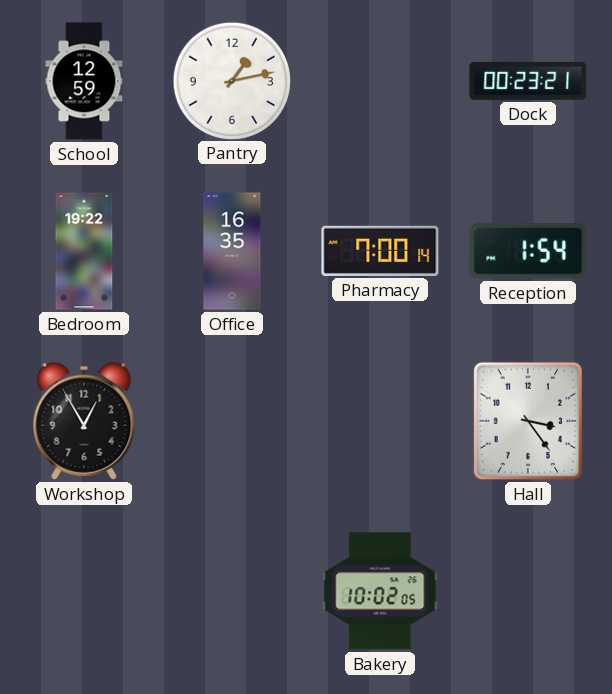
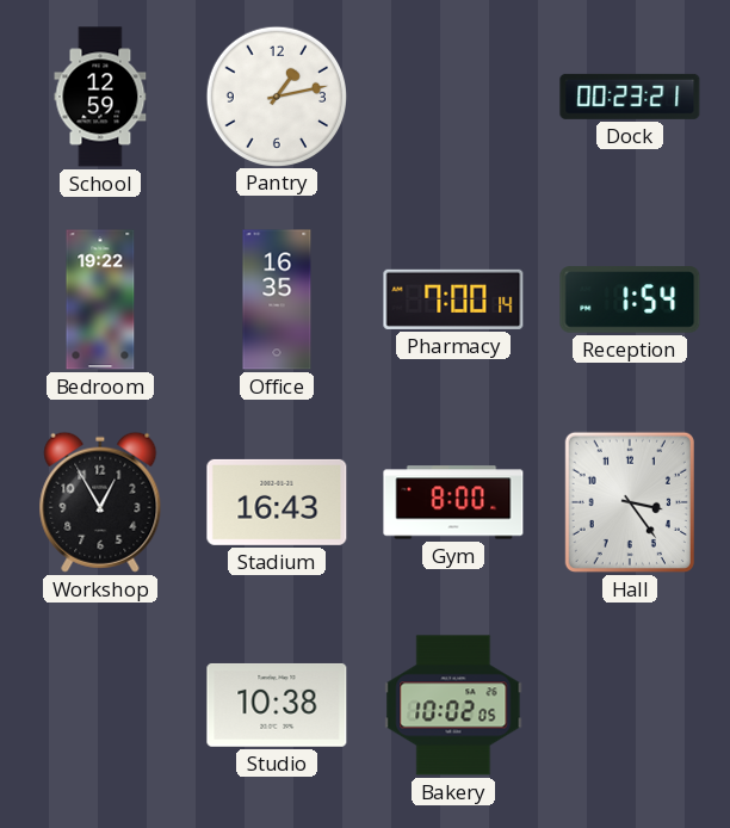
Stadium: none -> 16:43
Gym: none -> 8:00
Studio: none -> 10:38
